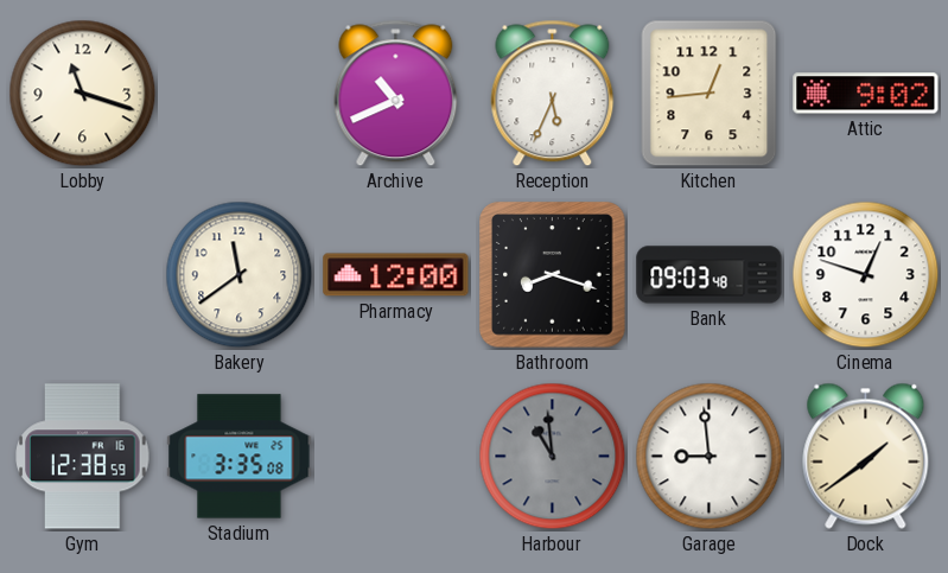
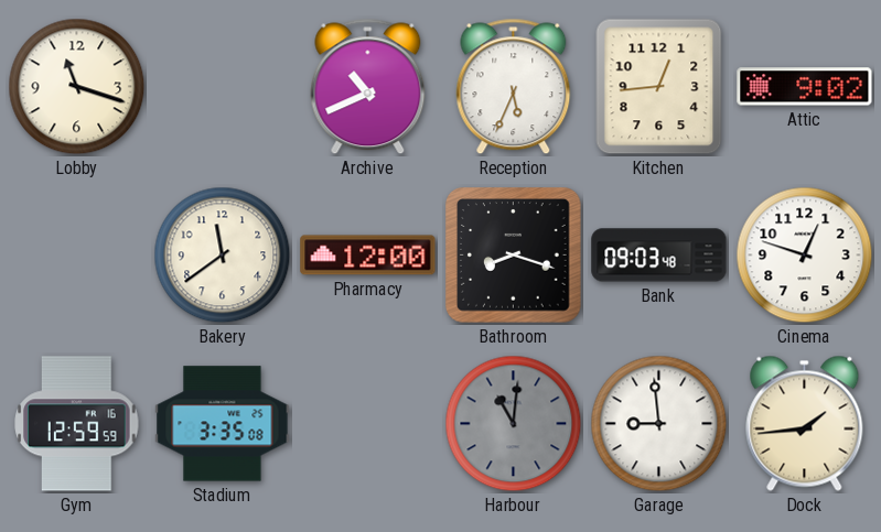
Gym: 12:38 -> 12:59
Harbour: 10:59 -> 11:01
Dock: 1:39 -> 1:44
